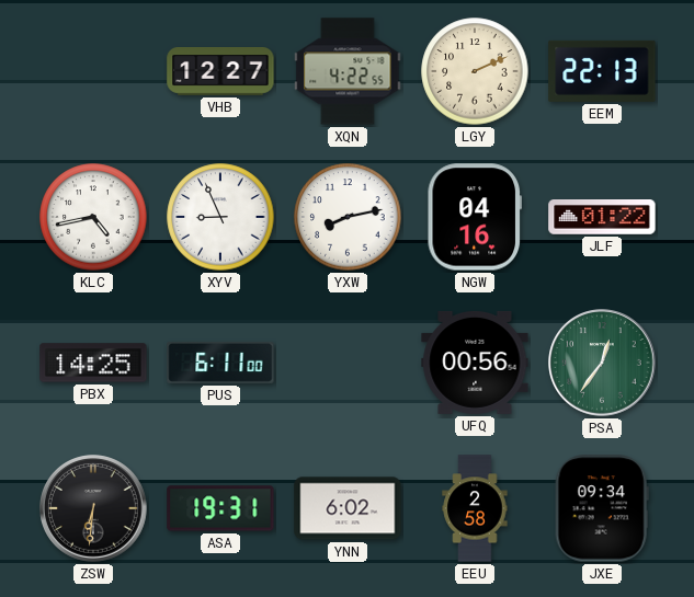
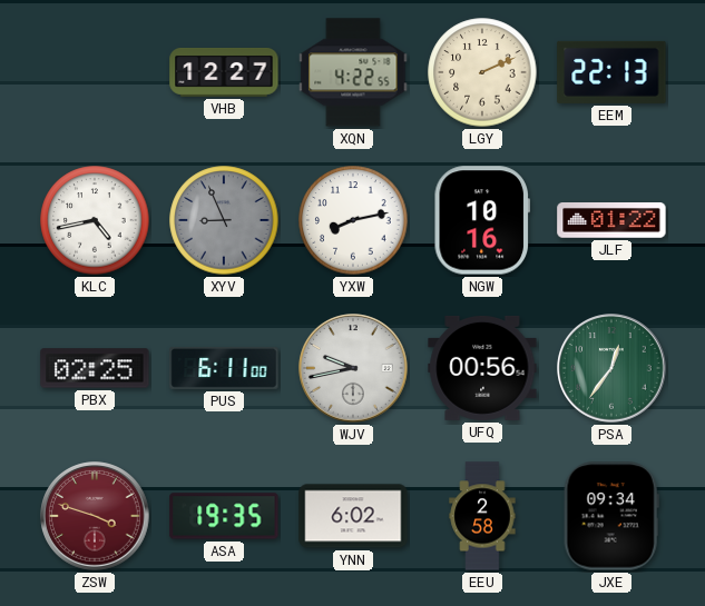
XYV dial: white -> grey
NGW: 04:16 -> 10:16
PBX: 14:25 -> 02:25
WJV: none -> 9:43
ZSW: 6:31 -> 3:48
ZSW dial: black -> burgundy
ASA: 19:31 -> 19:35
